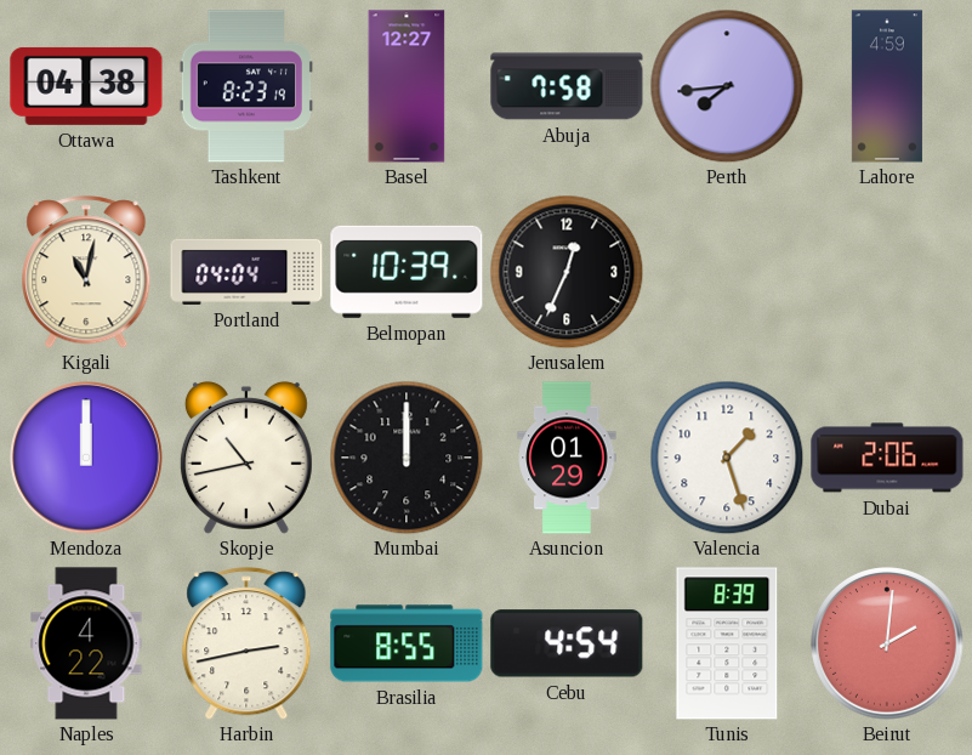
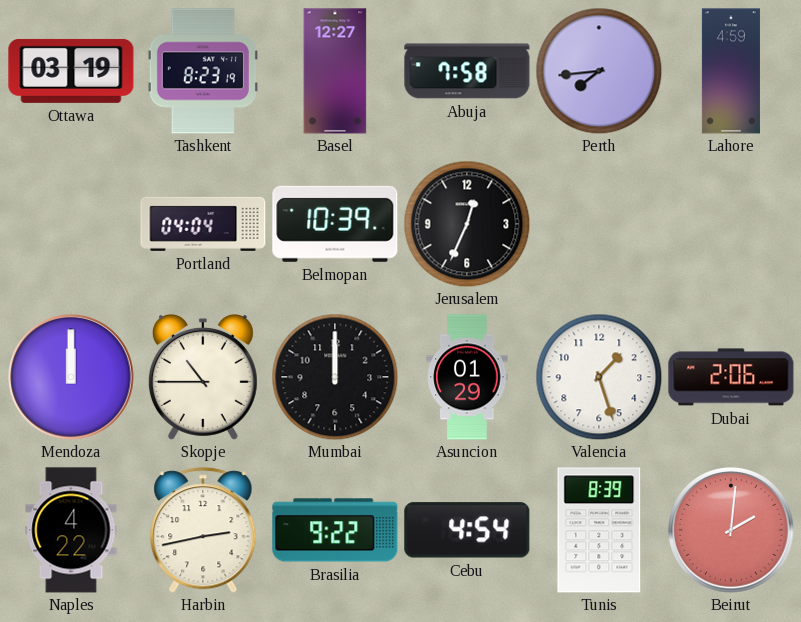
Ottawa: 04:38 -> 03:19
Kigali: 11:02 -> none
Skopje: 10:43 -> 10:45
Brasilia: 8:55 -> 9:22
